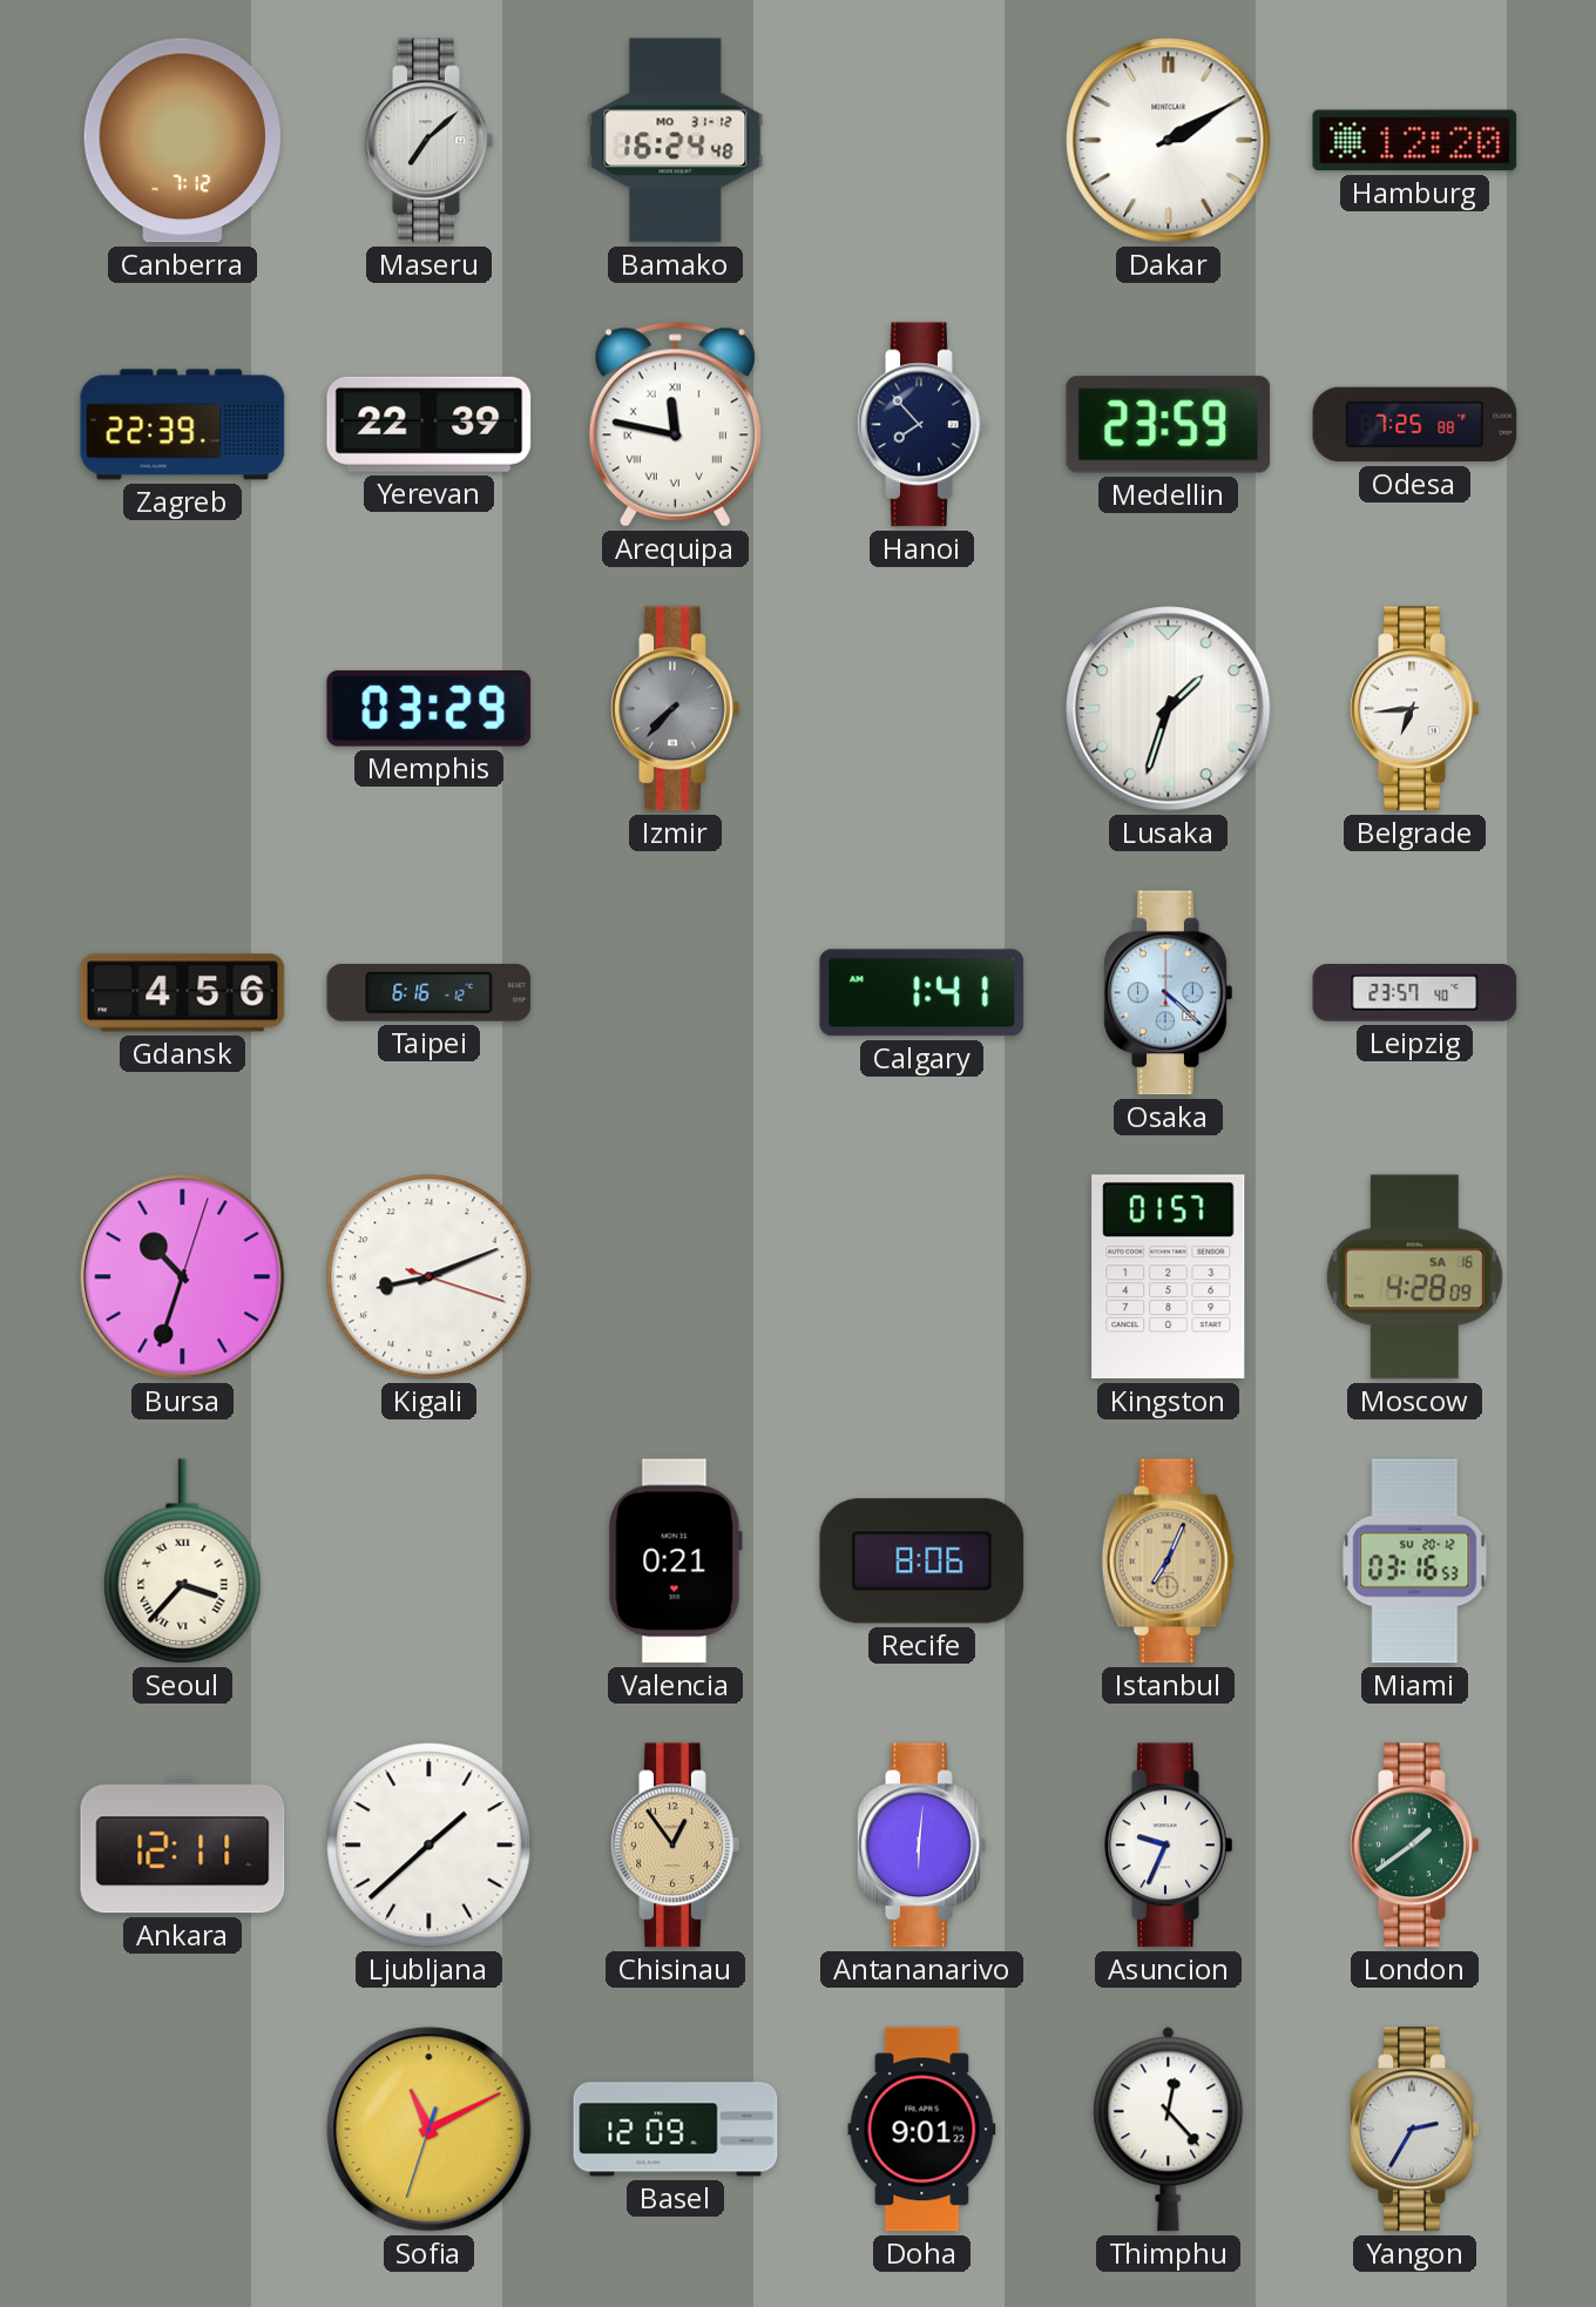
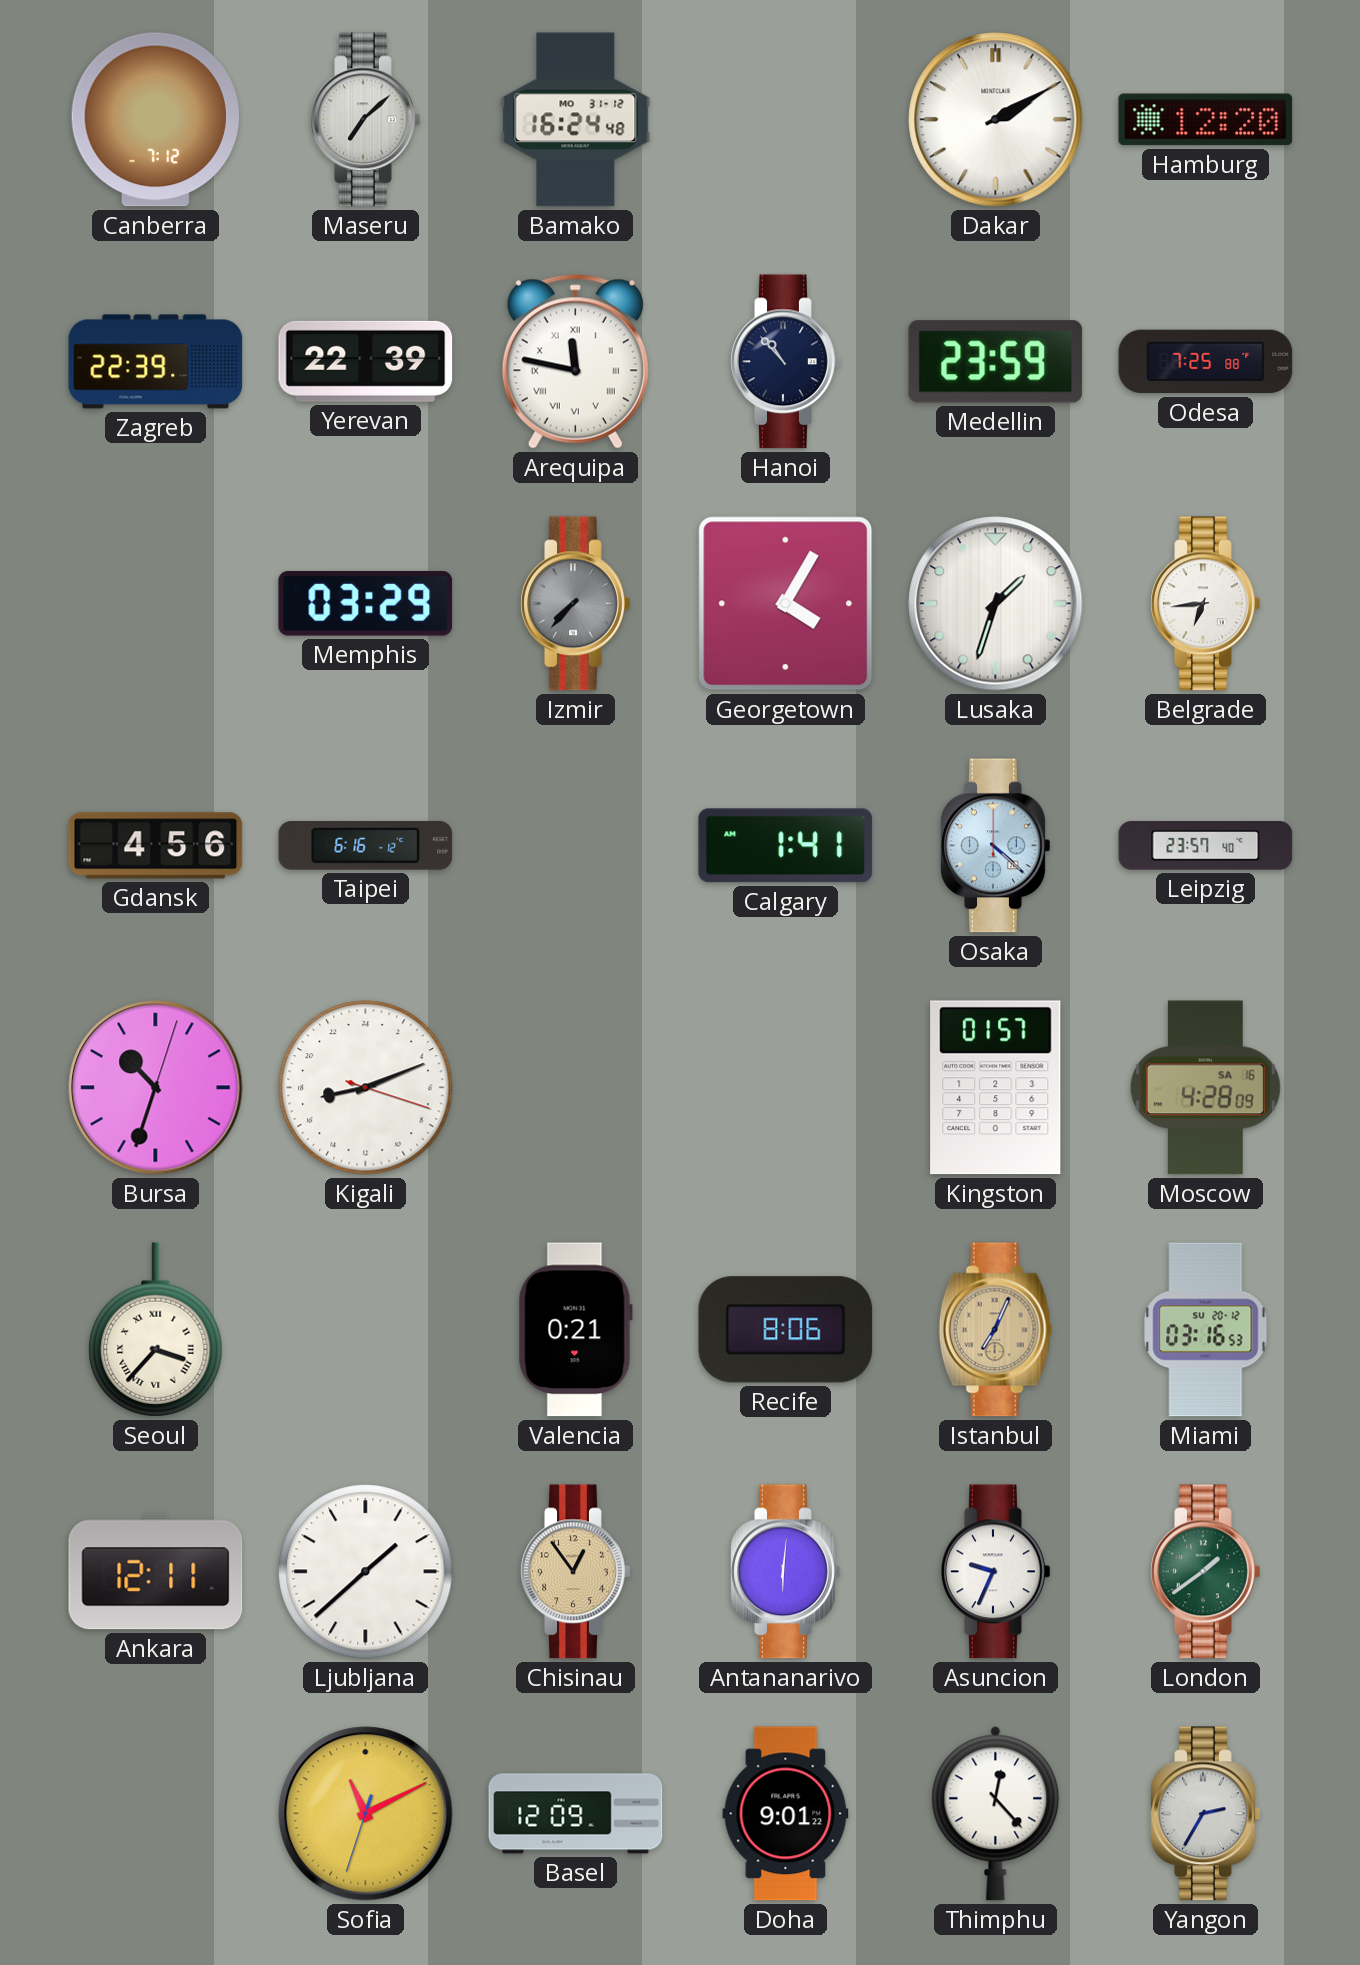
Hanoi: 7:53 -> 10:53
Georgetown: none -> 4:05
